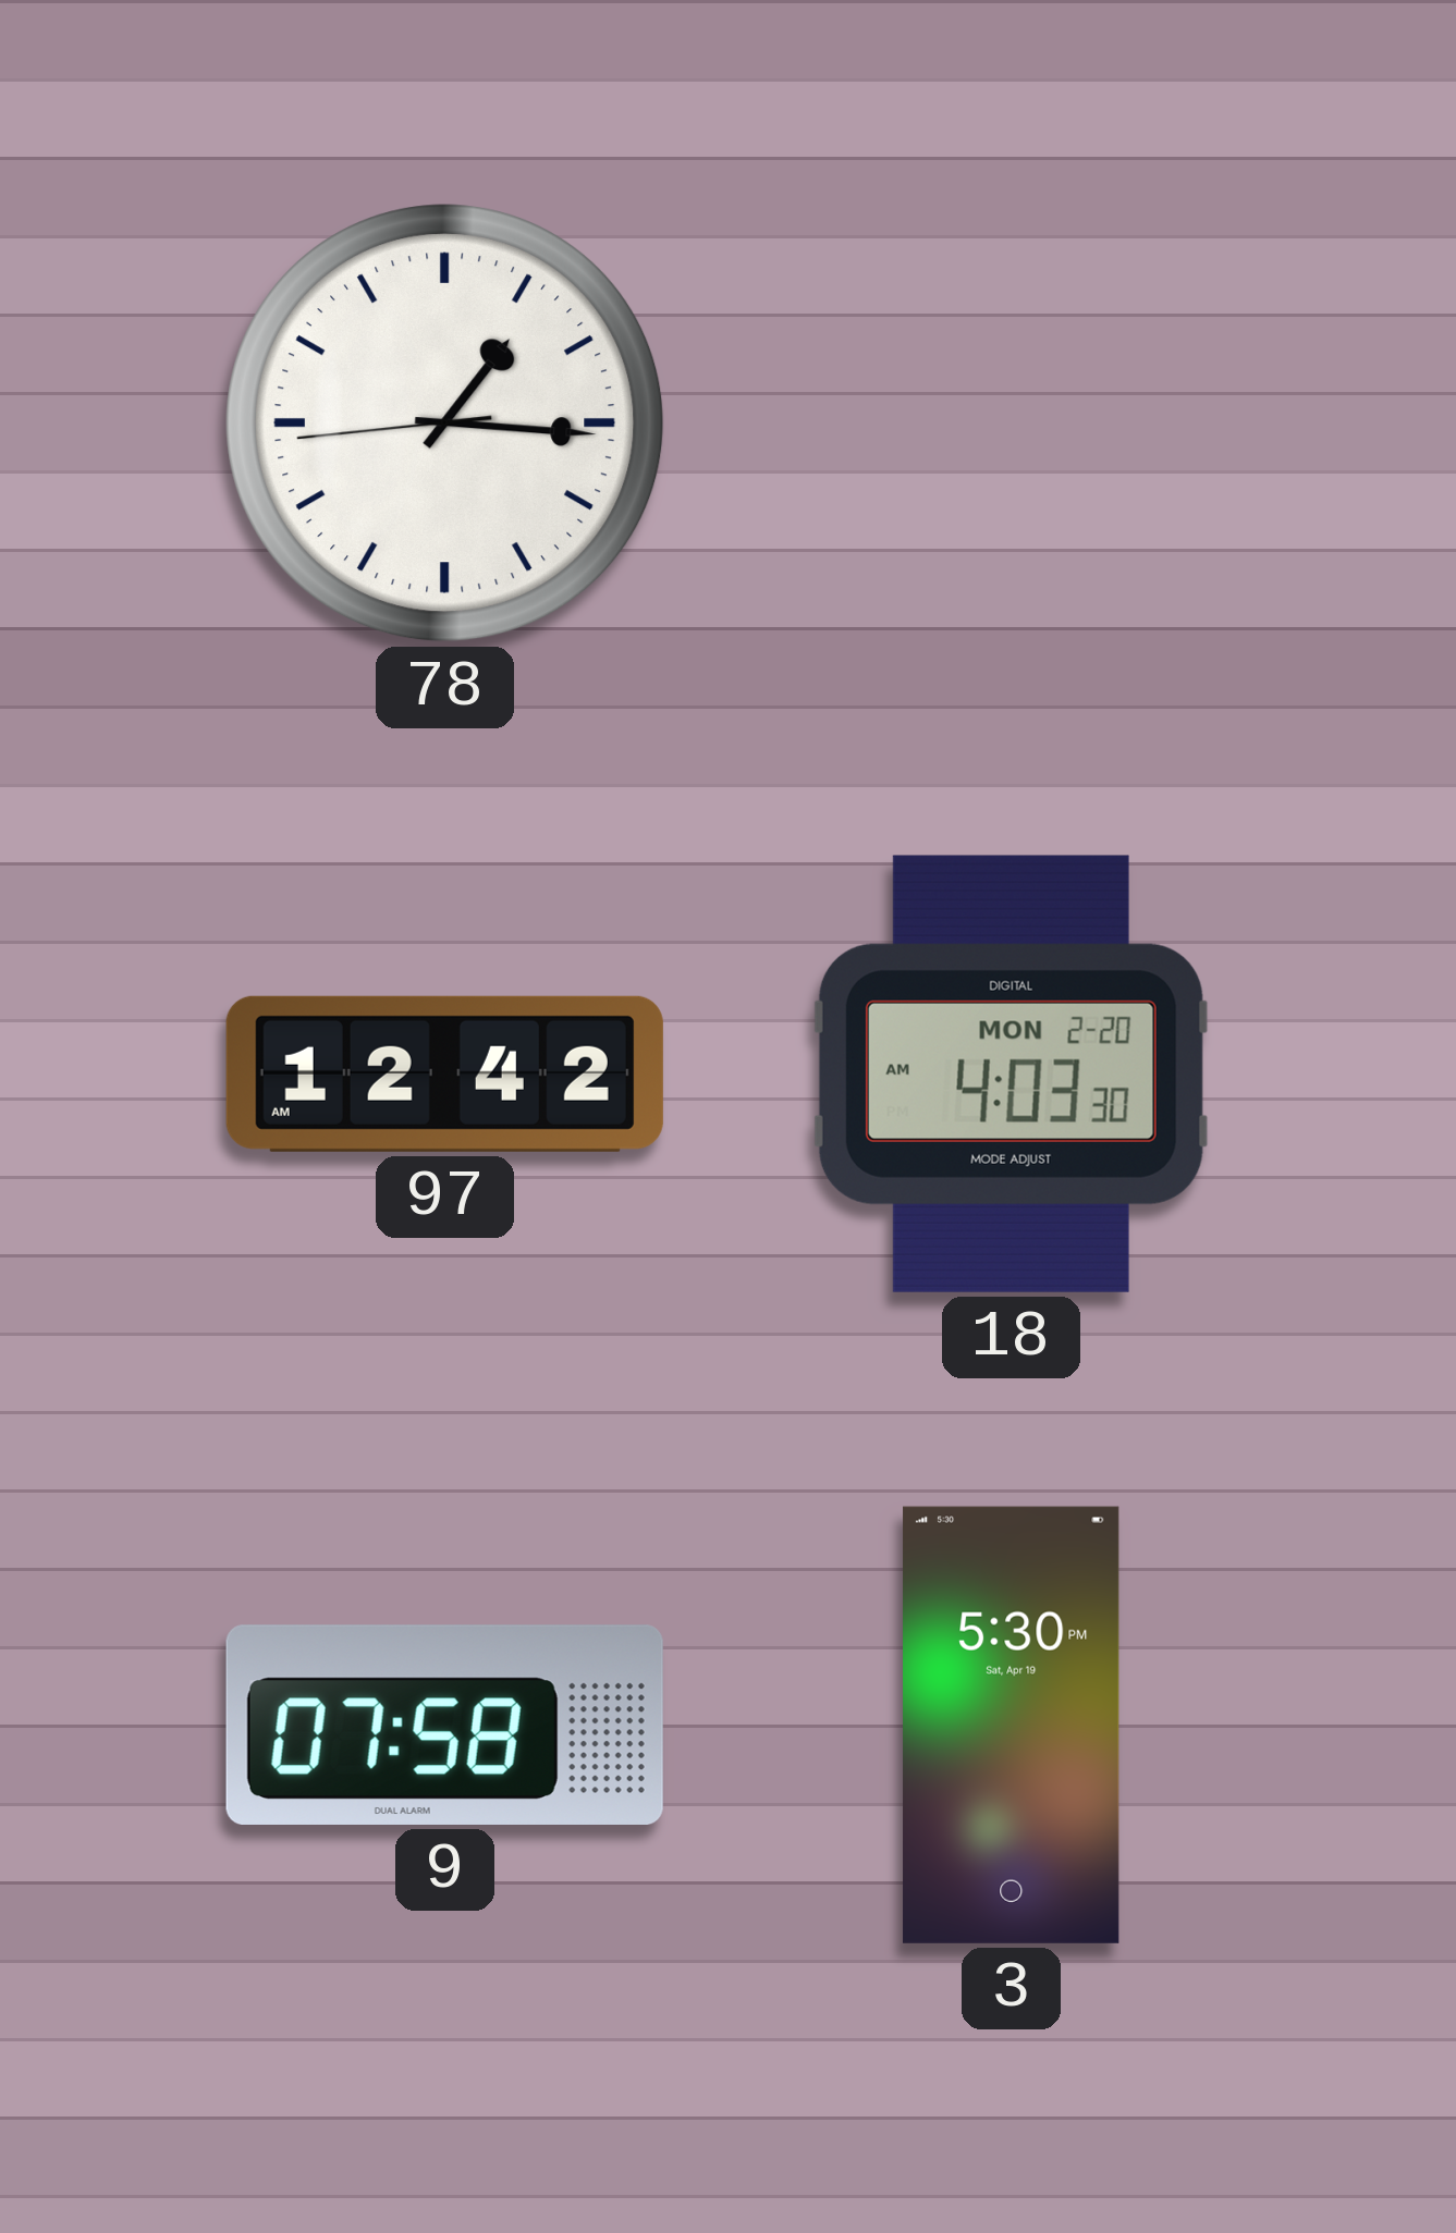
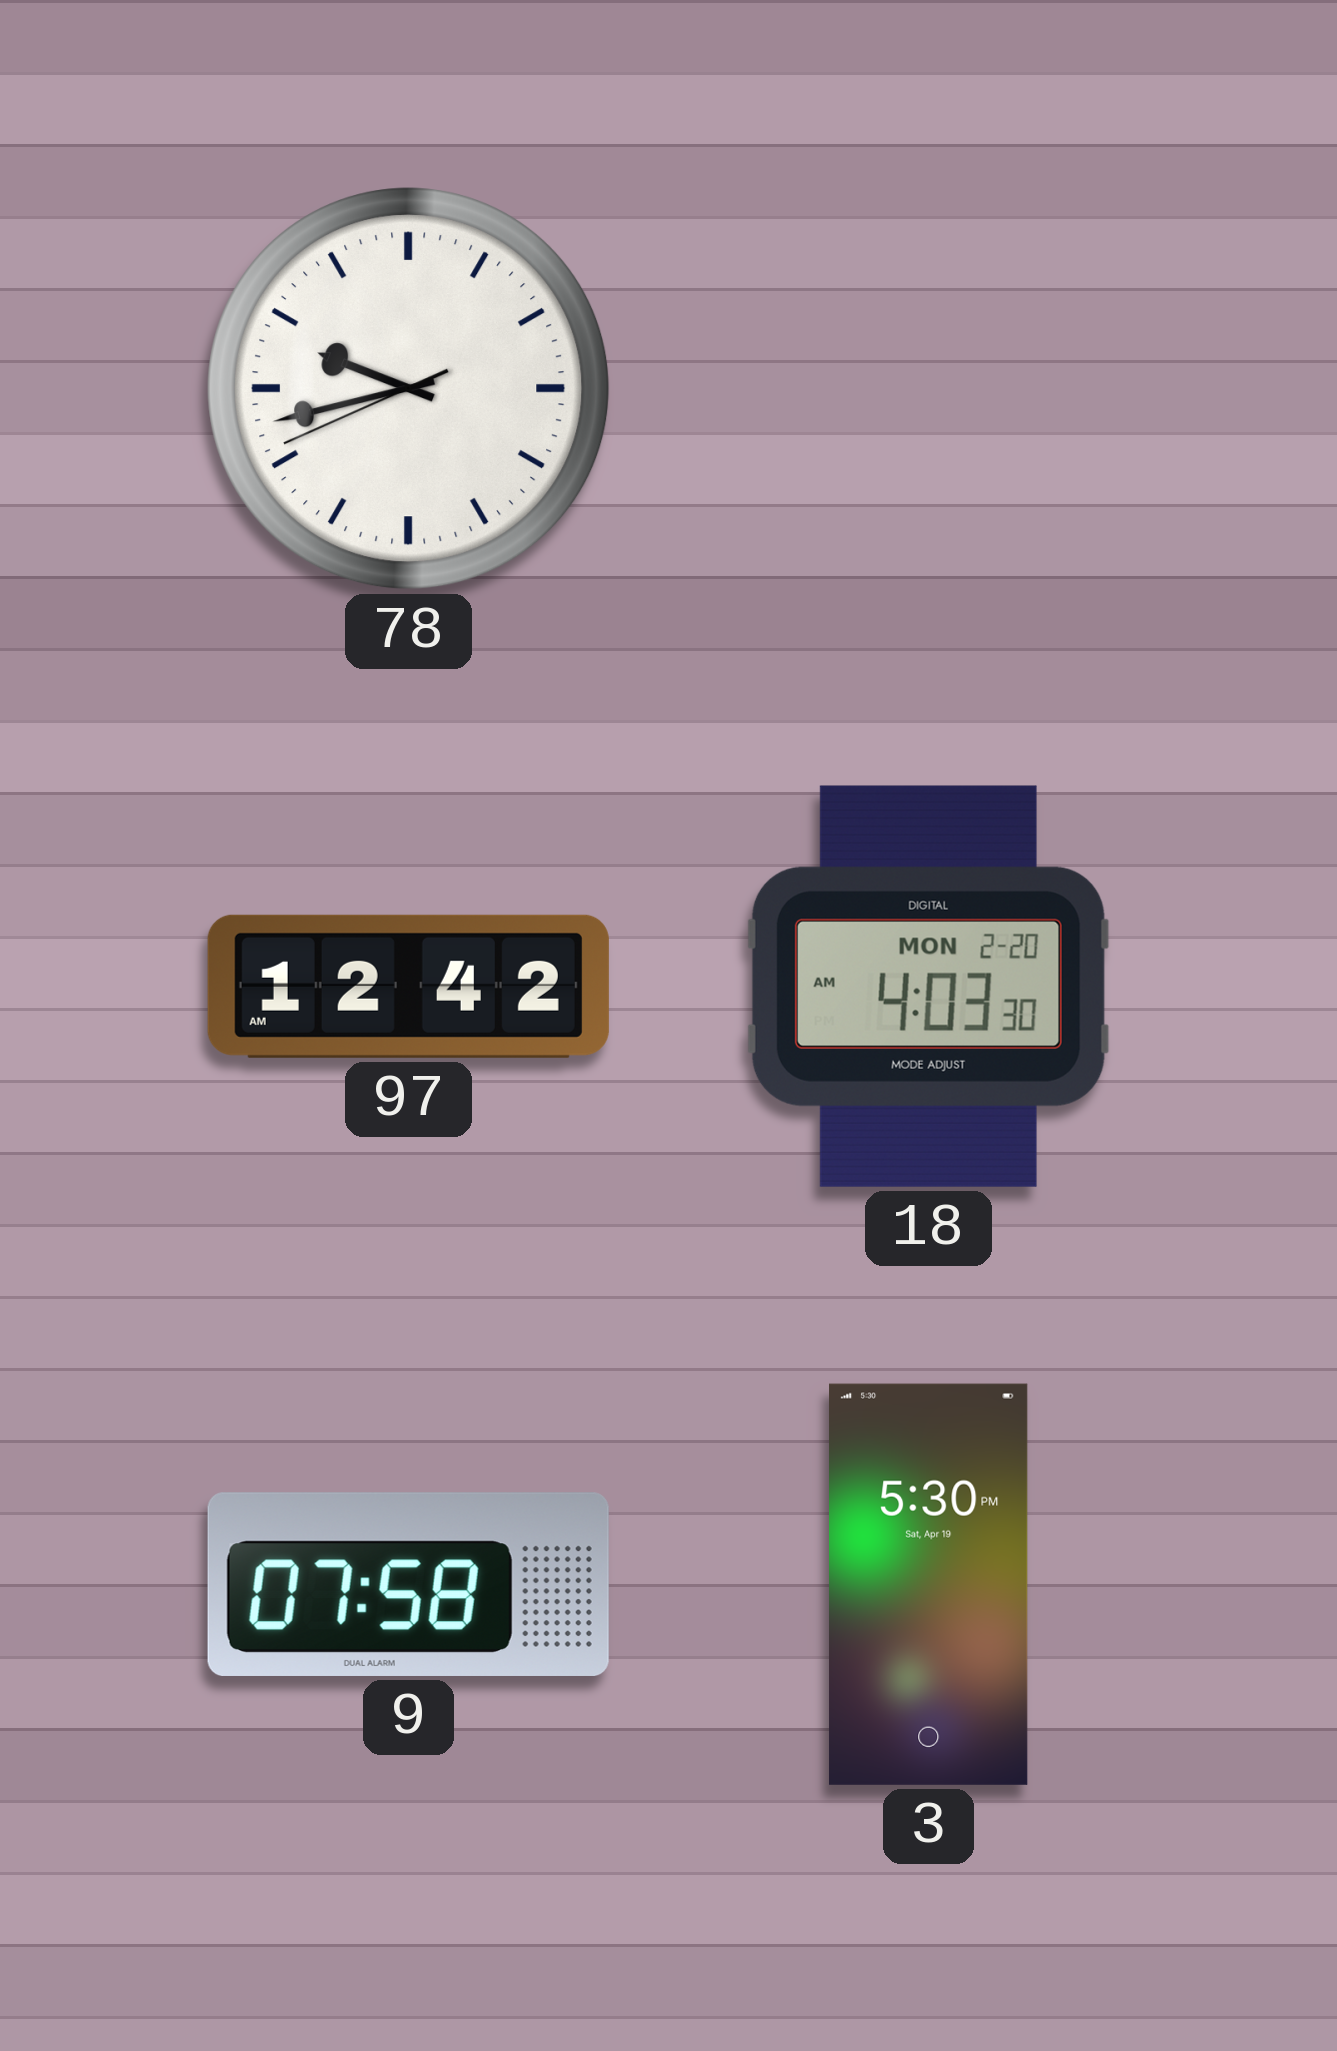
78: 1:15 -> 9:42
